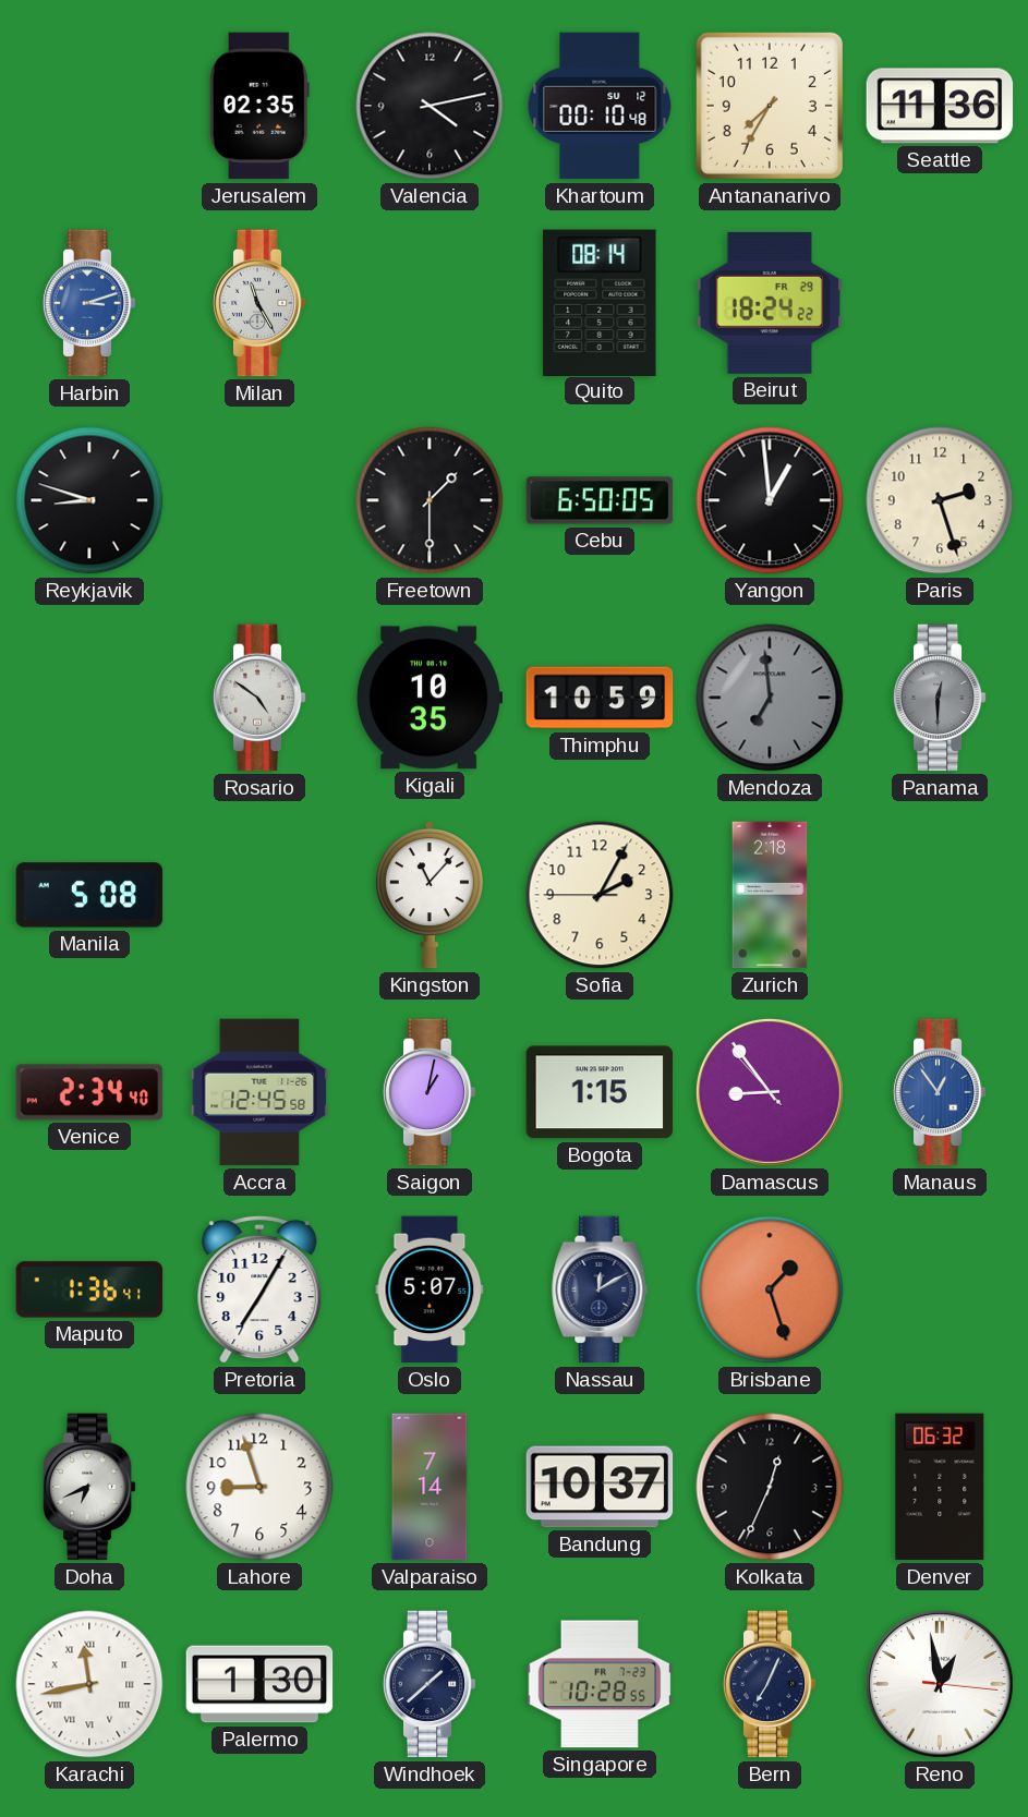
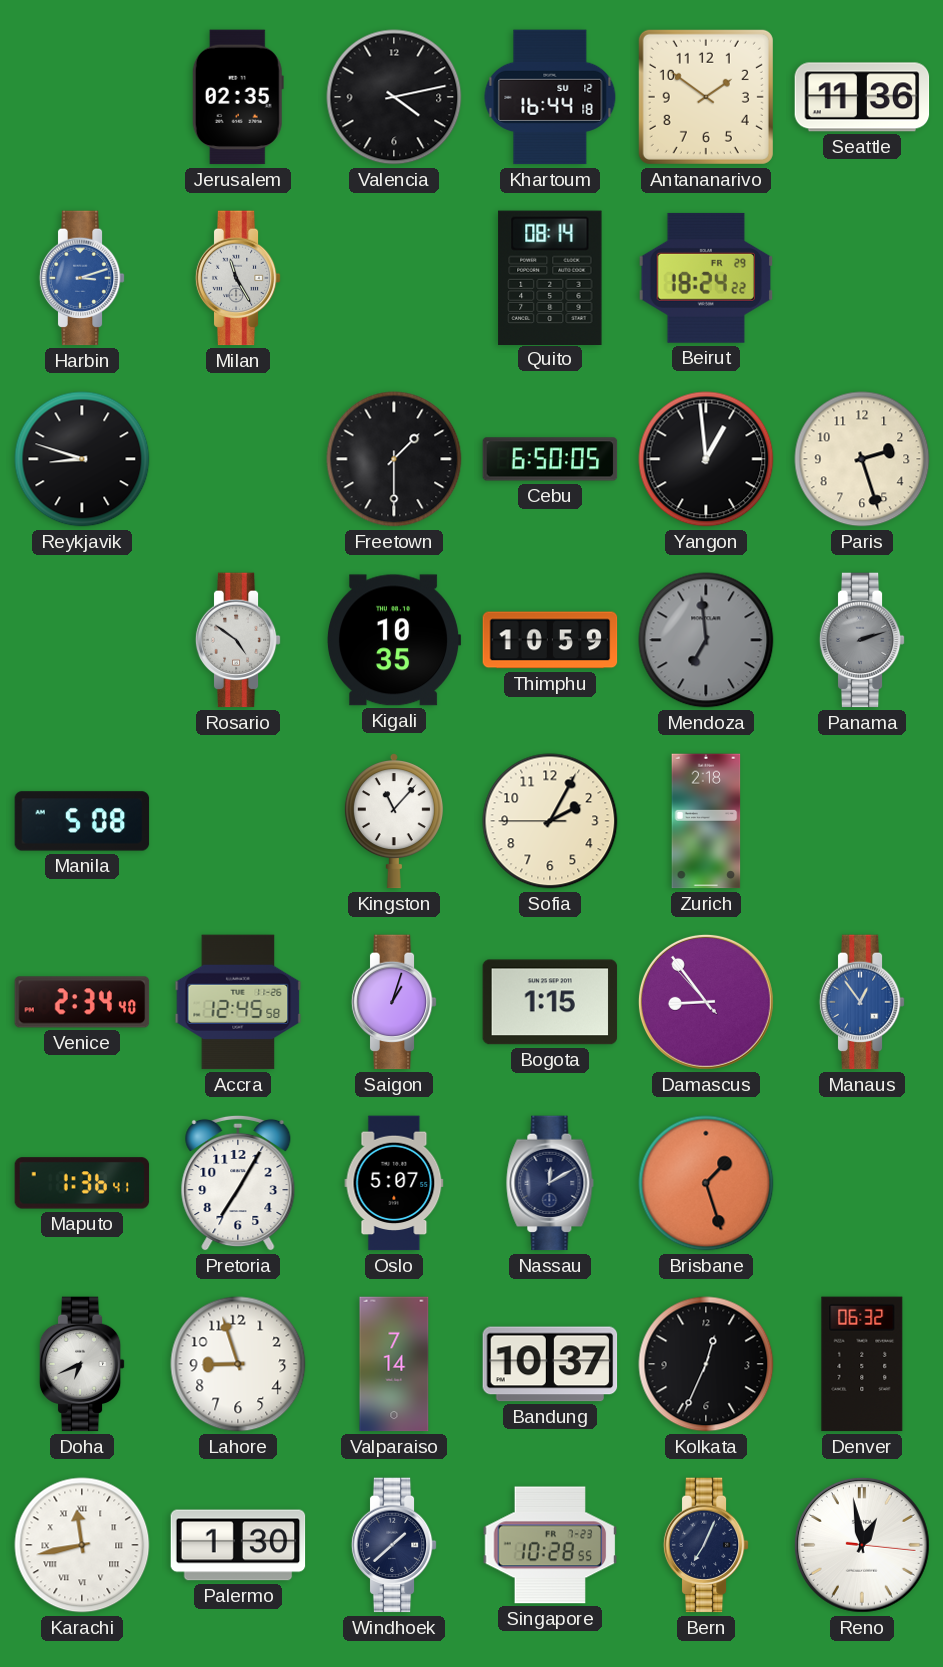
Khartoum: 00:10 -> 16:44
Antananarivo: 7:35 -> 1:51
Panama: 12:30 -> 2:12
Saigon: 1:02 -> 1:03
